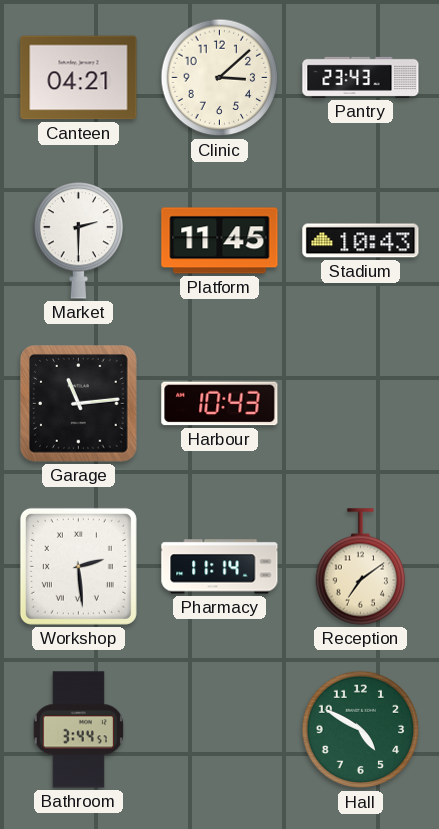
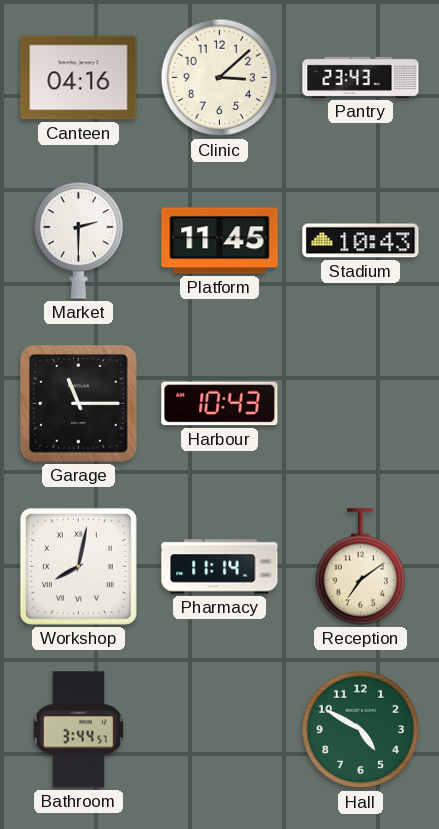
Canteen: 04:21 -> 04:16
Garage: 11:14 -> 11:15
Workshop: 2:29 -> 8:02
